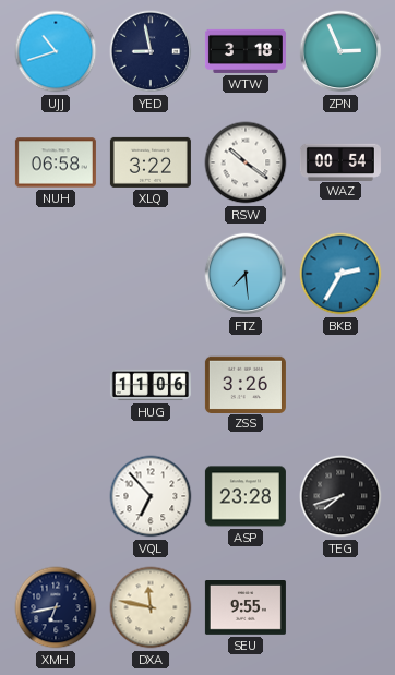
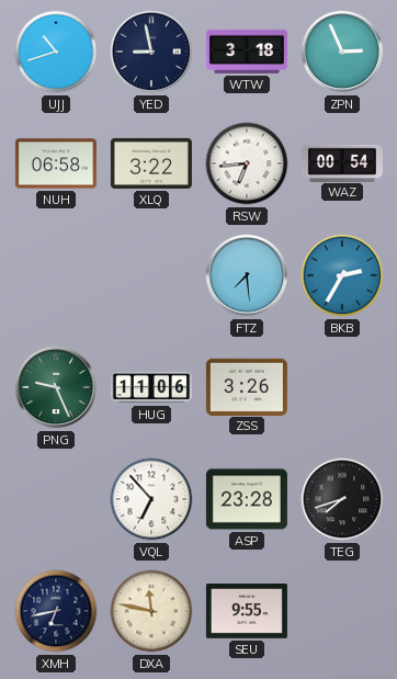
RSW: 10:21 -> 6:44
PNG: none -> 9:26
